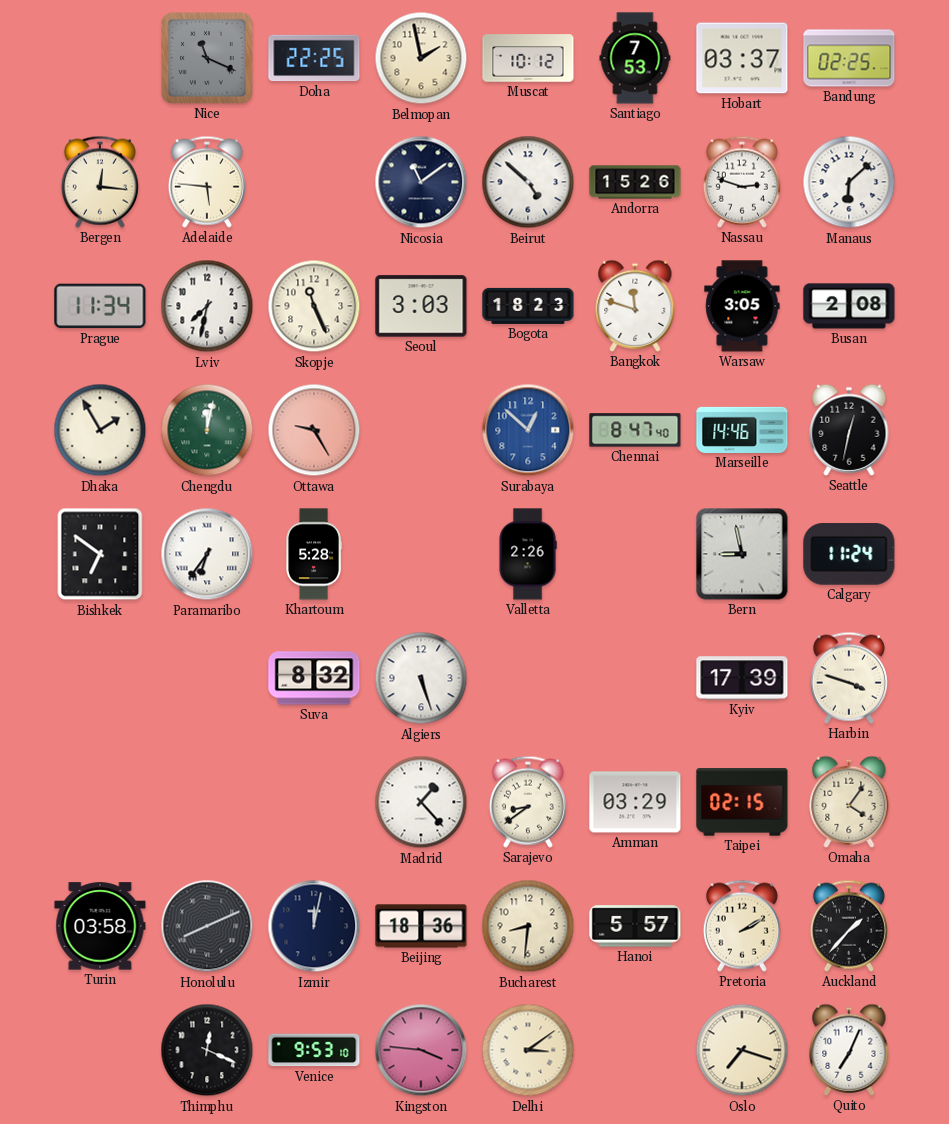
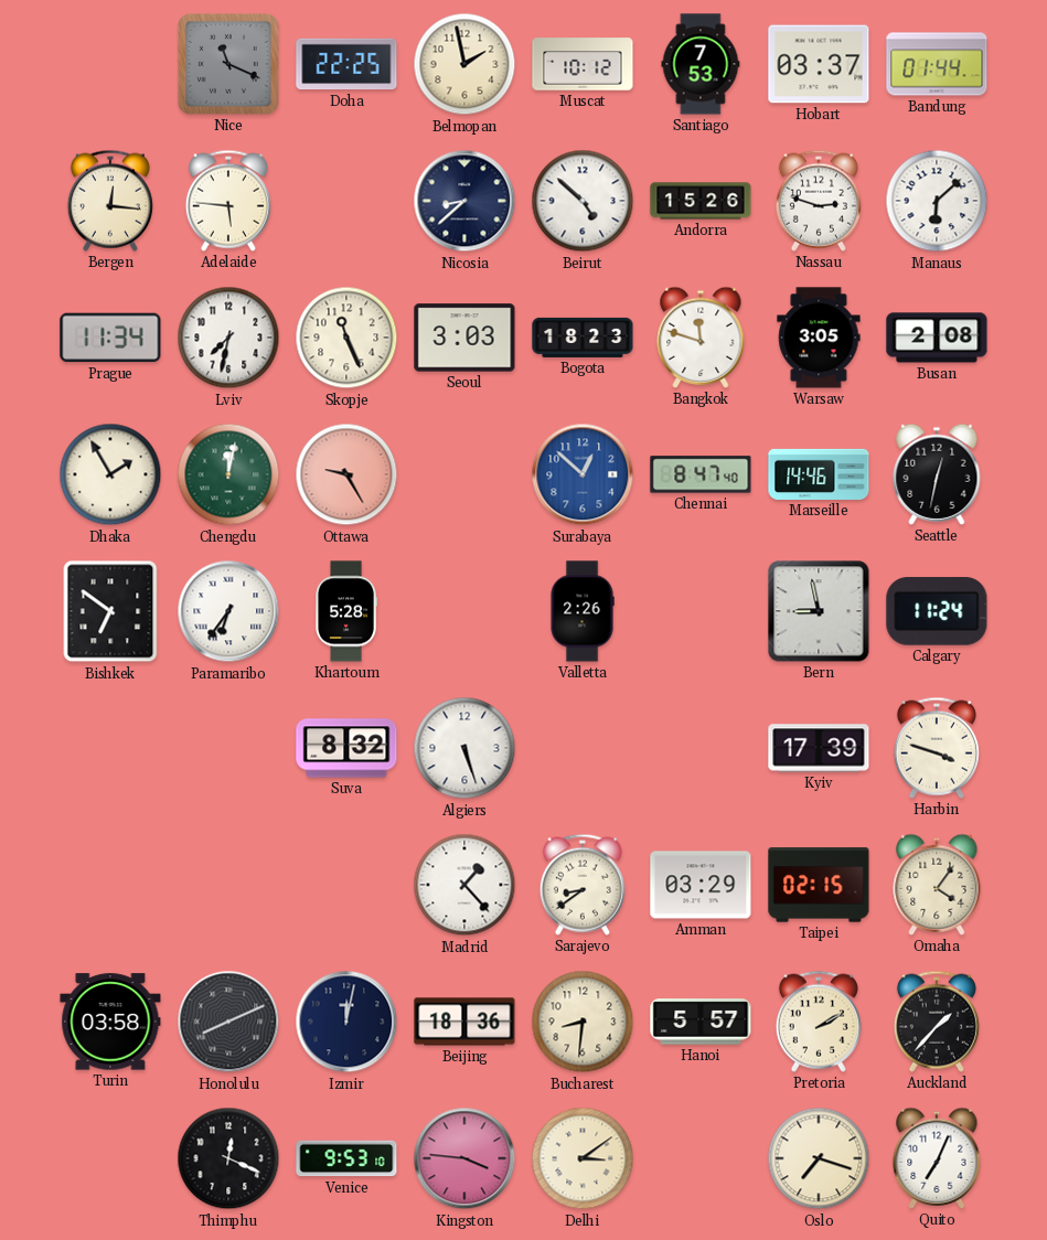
Bandung: 02:25 -> 01:44
Nicosia: 11:09 -> 8:38
